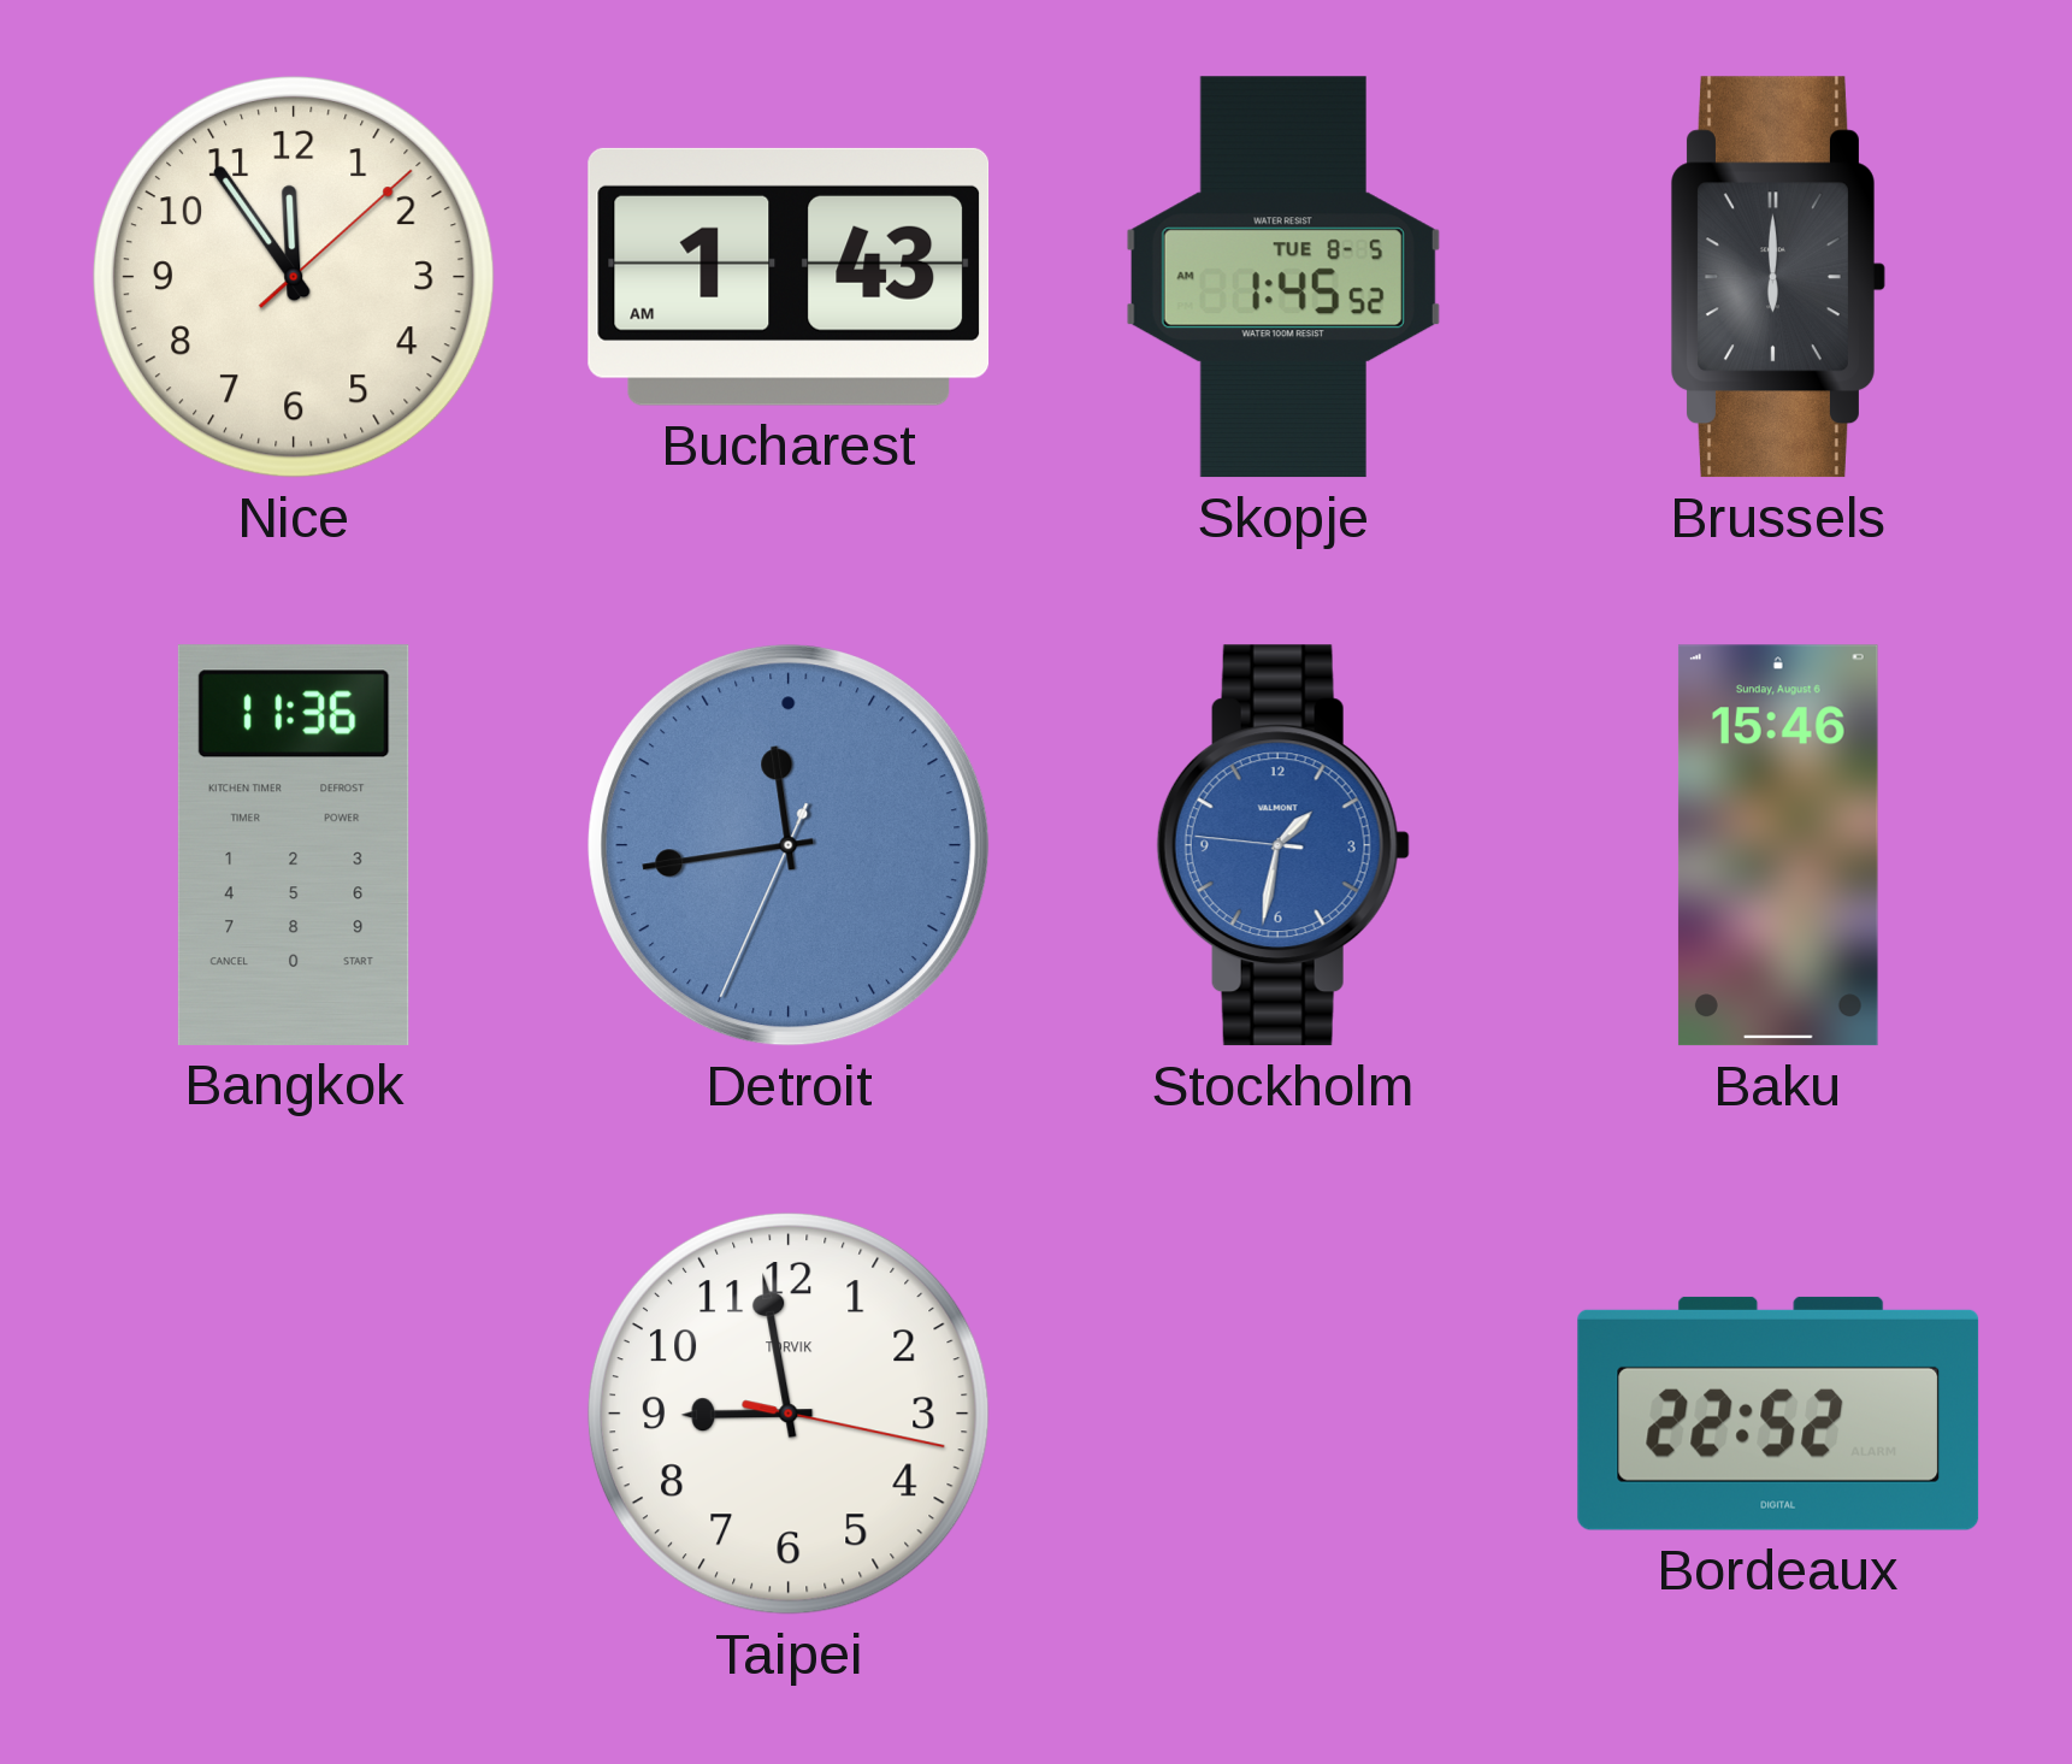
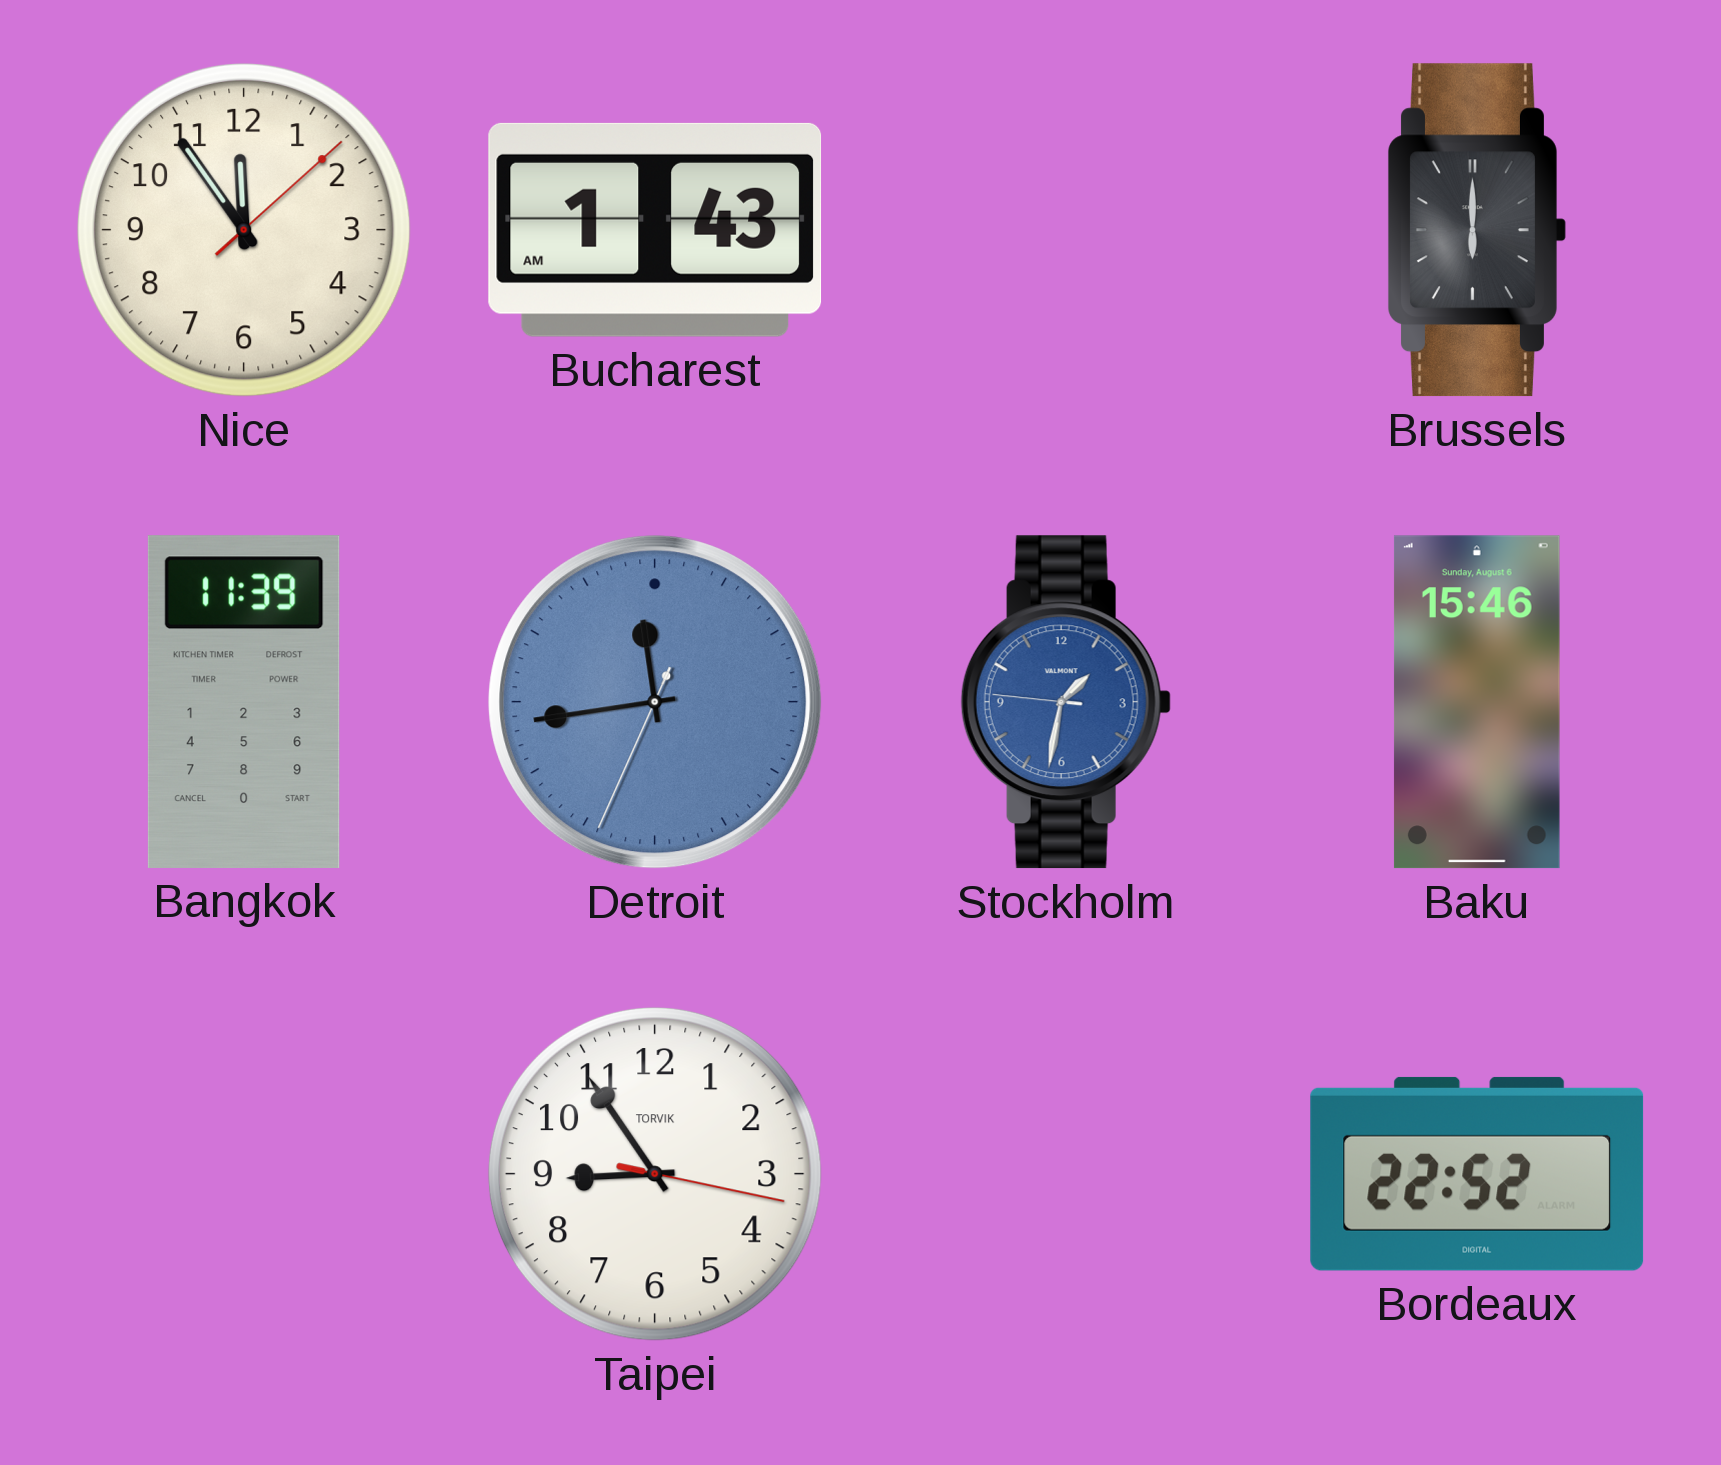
Skopje: 1:45 -> none
Bangkok: 11:36 -> 11:39
Taipei: 8:58 -> 8:54
